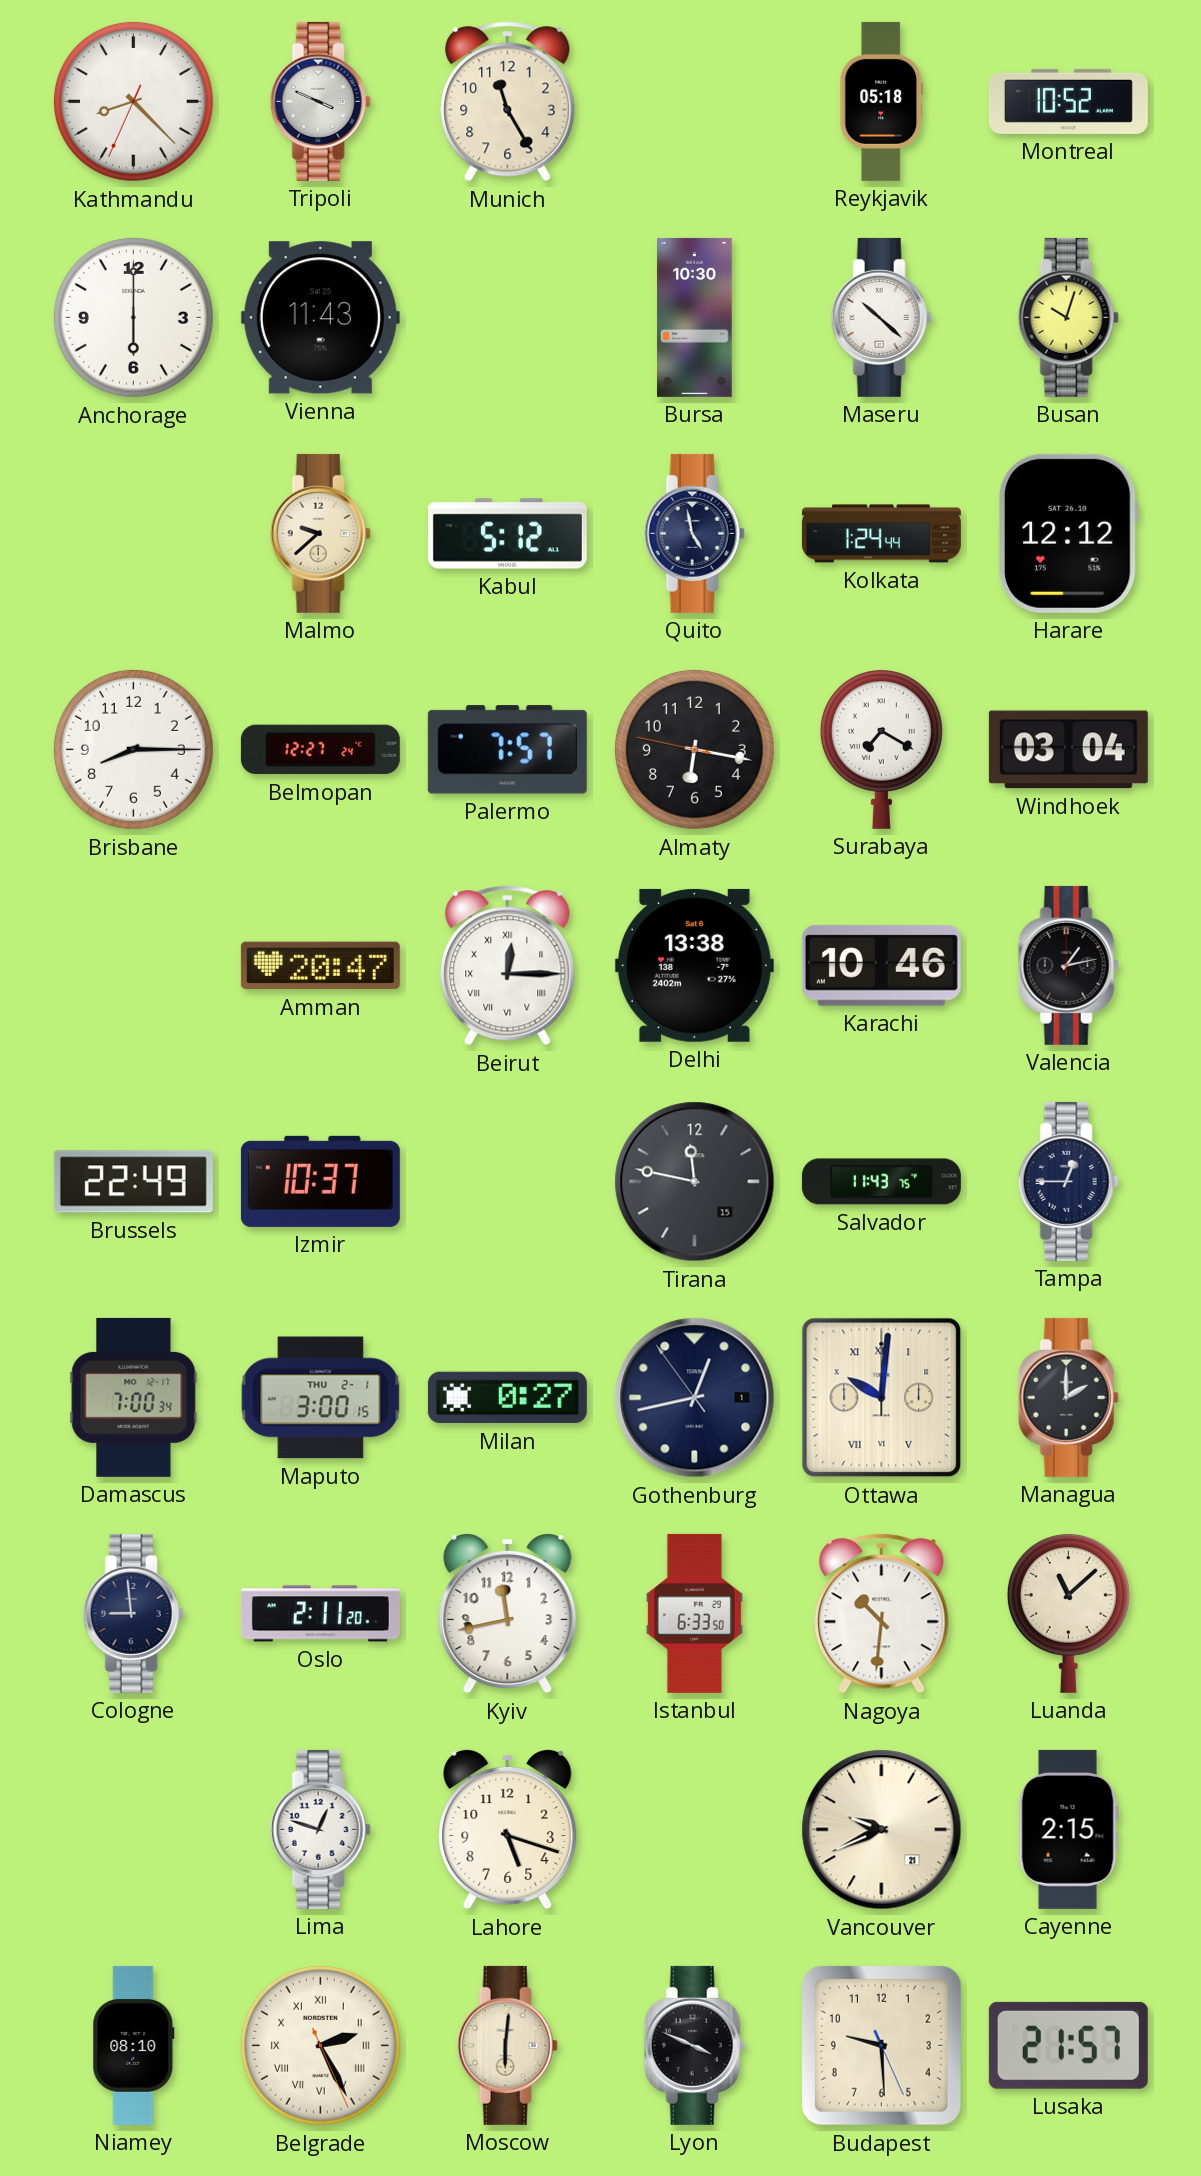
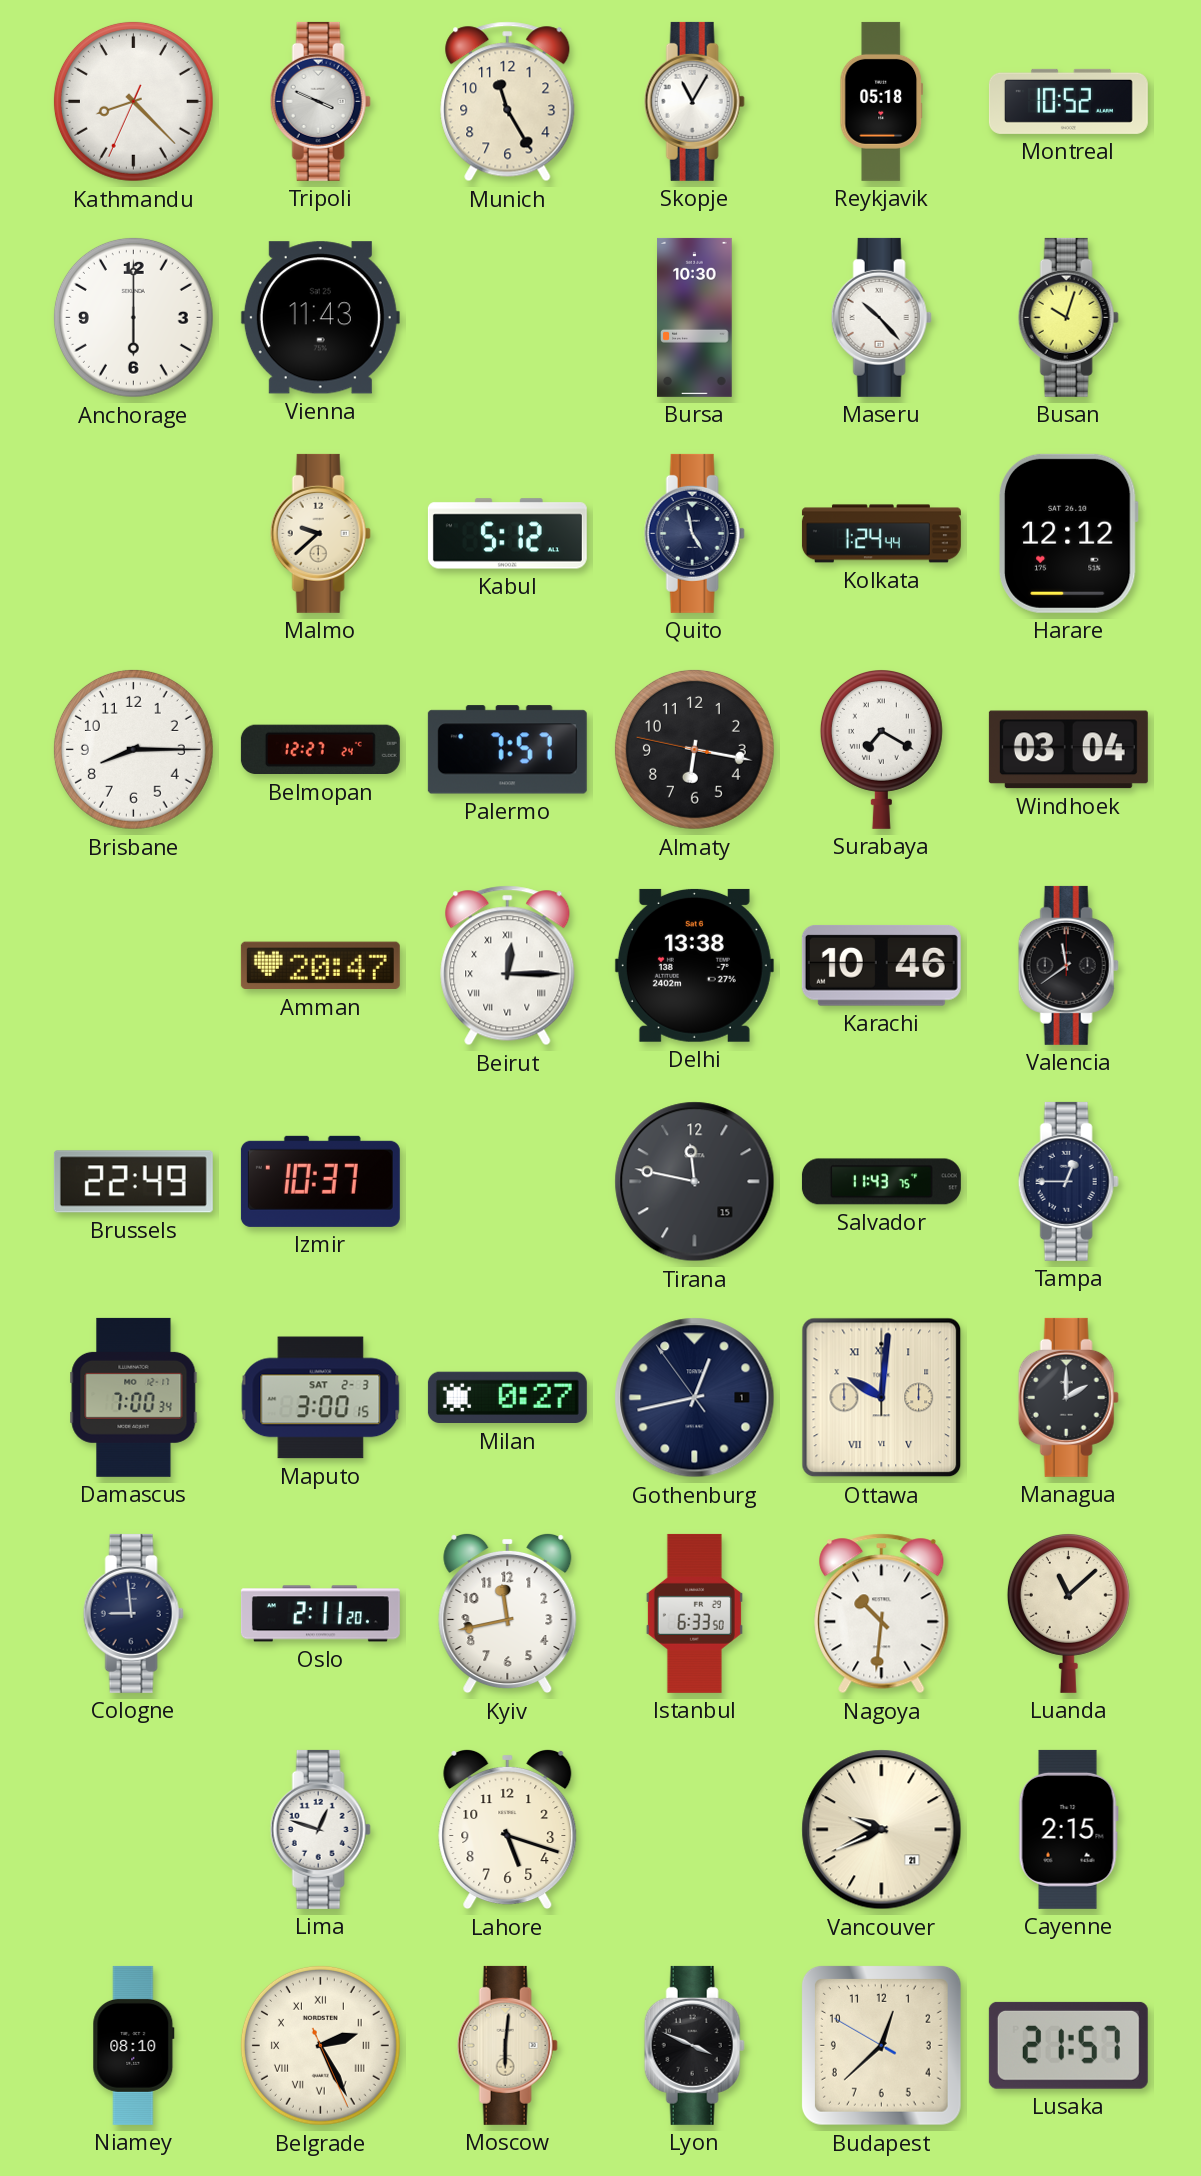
Skopje: none -> 11:05
Maseru: 10:22 -> 10:23
Valencia: 1:13 -> 11:39
Maputo date: THU 2-1 -> SAT 2-3
Budapest: 9:29 -> 12:37
